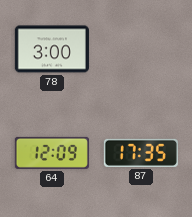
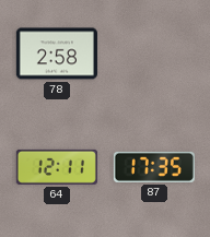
78: 3:00 -> 2:58
64: 12:09 -> 12:11
